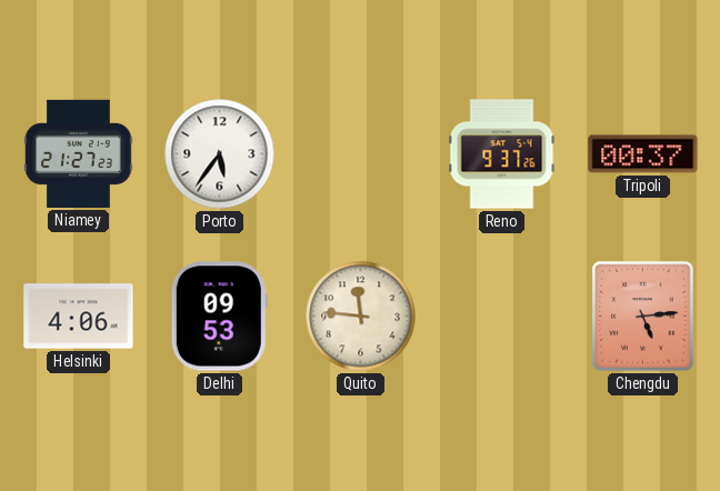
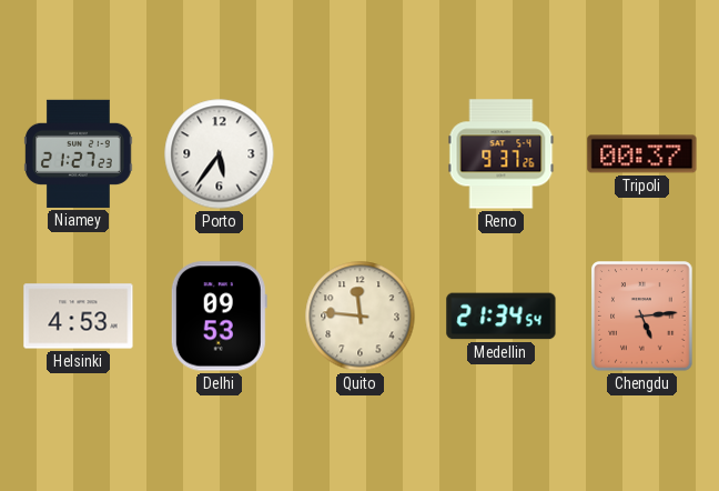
Helsinki: 4:06 -> 4:53
Medellin: none -> 21:34
